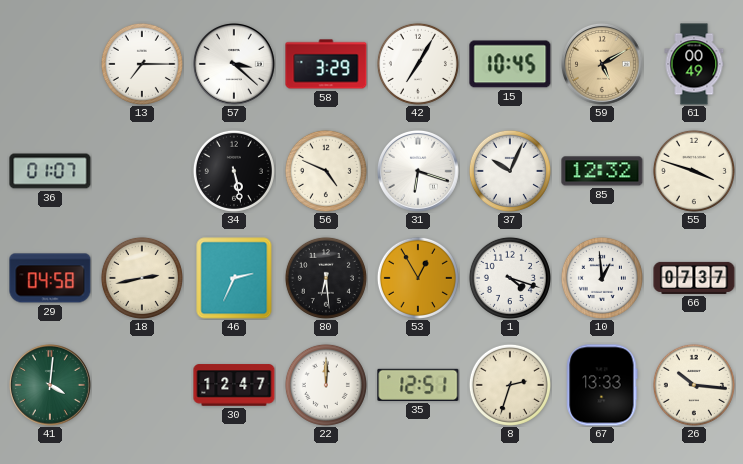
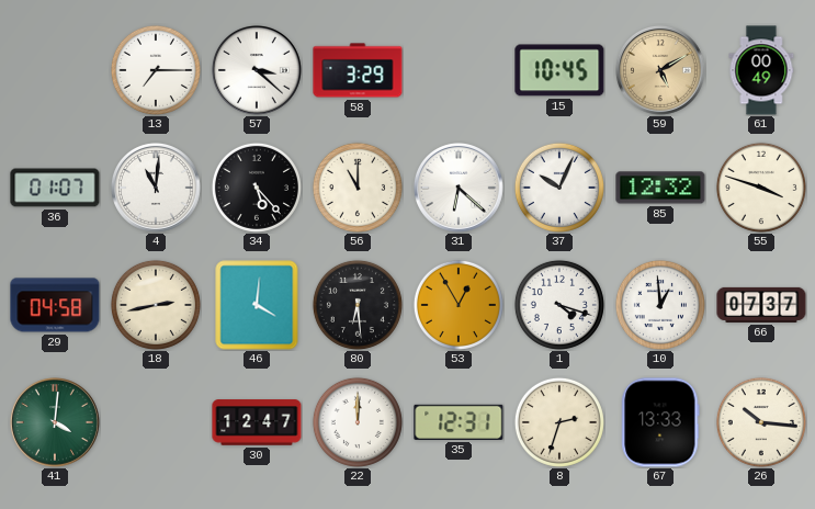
42: 7:05 -> none
4: none -> 11:01
34: 5:28 -> 5:23
56: 4:49 -> 11:00
31: 6:18 -> 6:22
46: 2:34 -> 4:01
35: 12:51 -> 12:31
